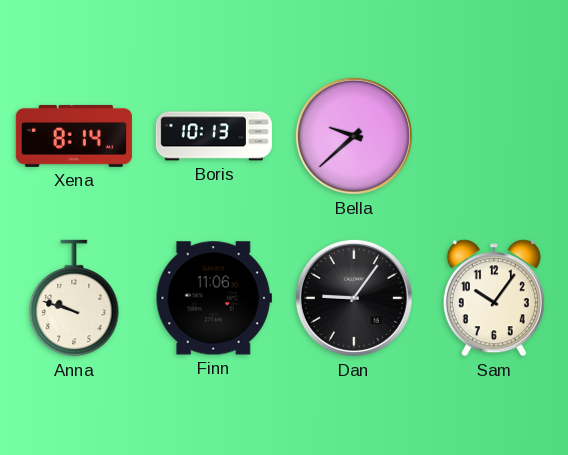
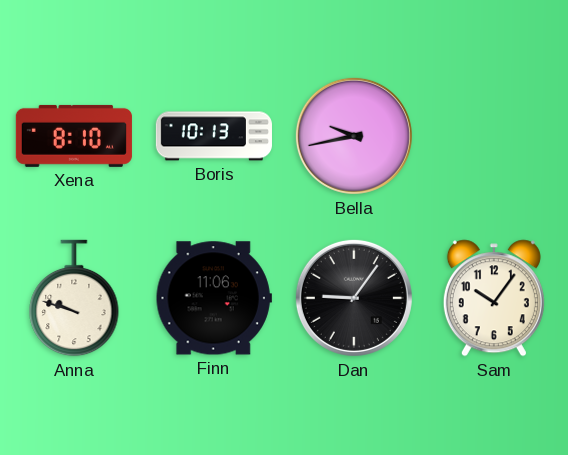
Xena: 8:14 -> 8:10
Bella: 9:38 -> 9:43
